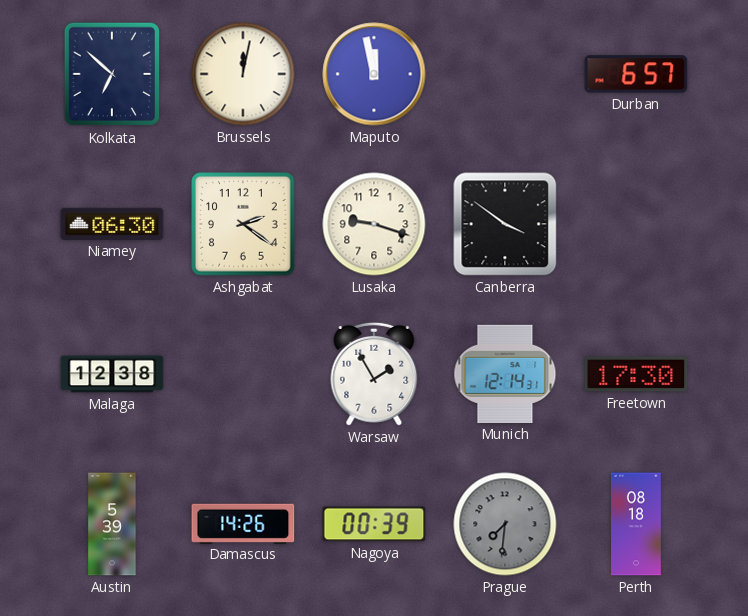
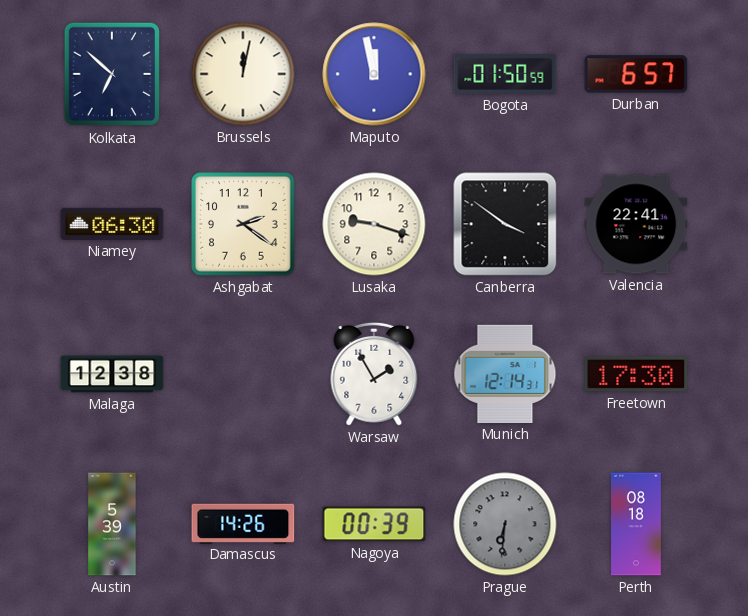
Bogota: none -> 01:50
Valencia: none -> 22:41
Prague: 7:31 -> 6:31
